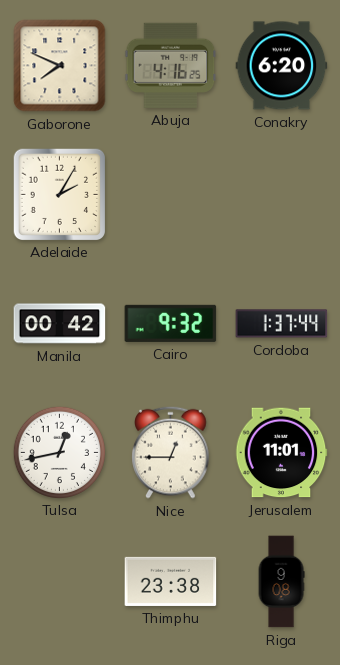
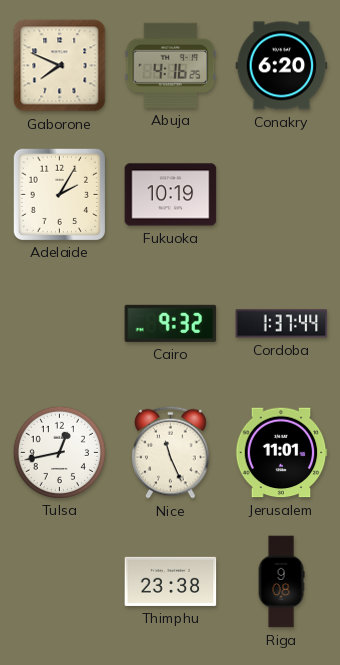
Fukuoka: none -> 10:19
Manila: 00:42 -> none
Nice: 12:45 -> 11:26
